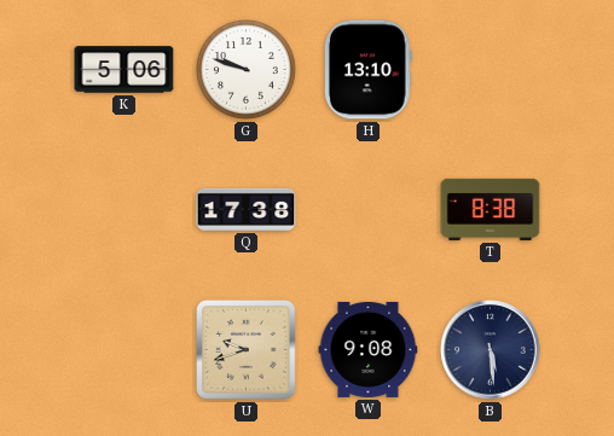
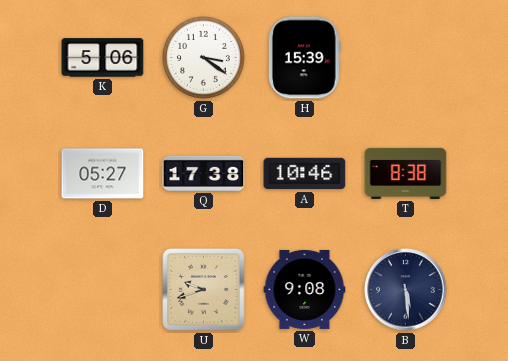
G: 9:48 -> 3:21
H: 13:10 -> 15:39
D: none -> 05:27
A: none -> 10:46
